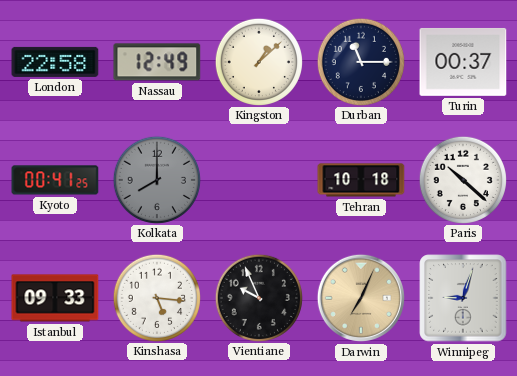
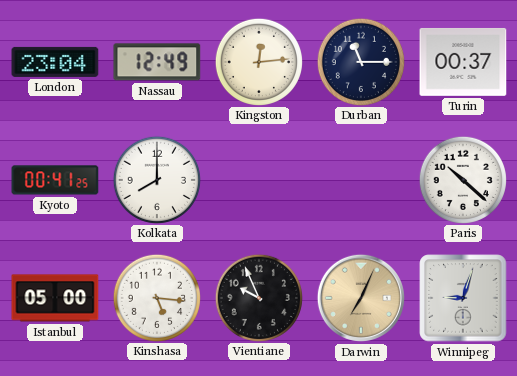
London: 22:58 -> 23:04
Kingston: 1:08 -> 12:14
Kolkata dial: grey -> white
Tehran: 10:18 -> none
Istanbul: 09:33 -> 05:00
